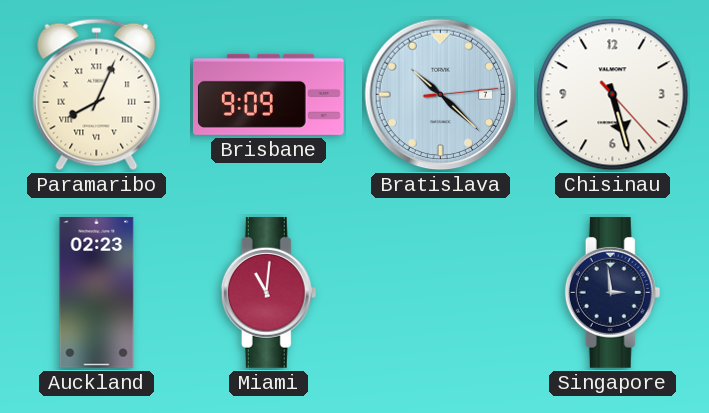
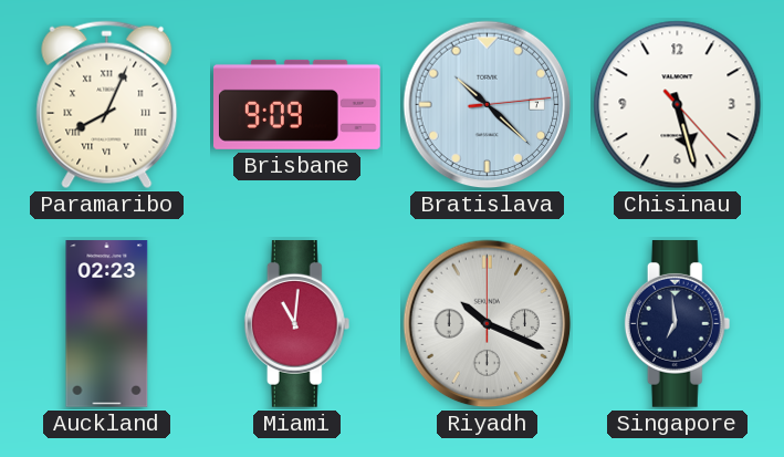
Riyadh: none -> 10:19
Singapore: 2:59 -> 6:59
